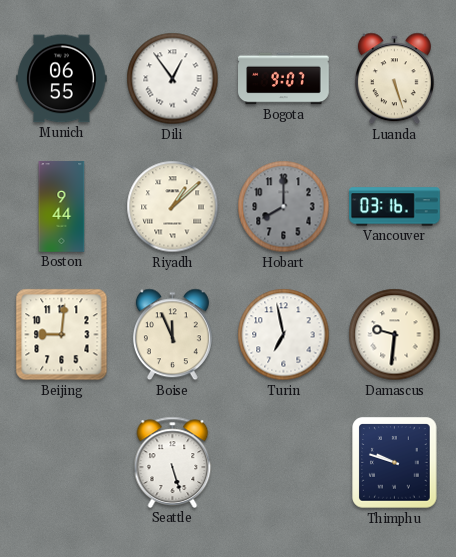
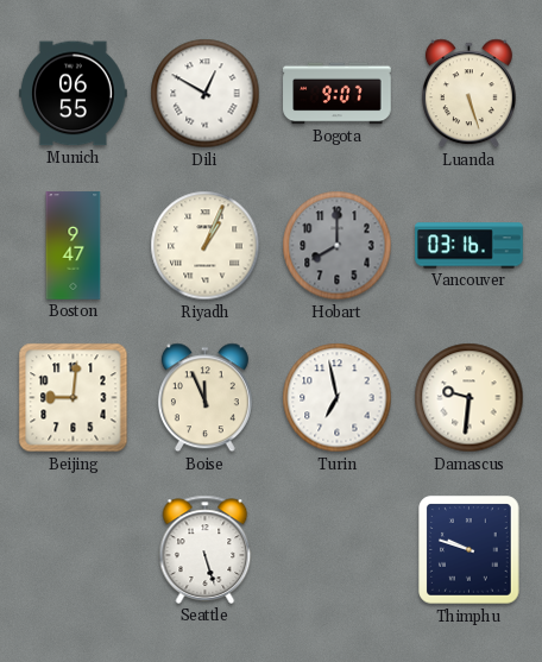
Dili: 12:54 -> 12:50
Boston: 9:44 -> 9:47
Riyadh: 1:08 -> 1:04
